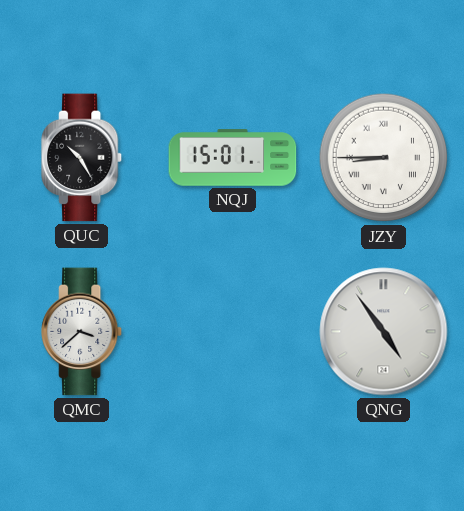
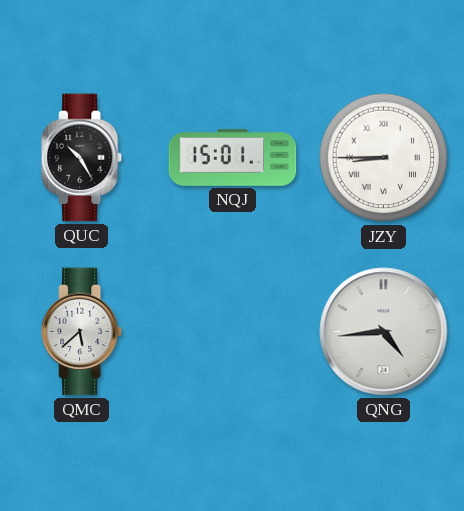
QMC: 3:38 -> 5:38
QNG: 4:54 -> 4:44
